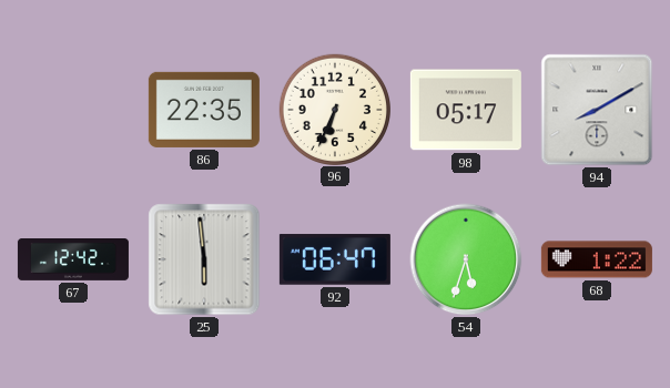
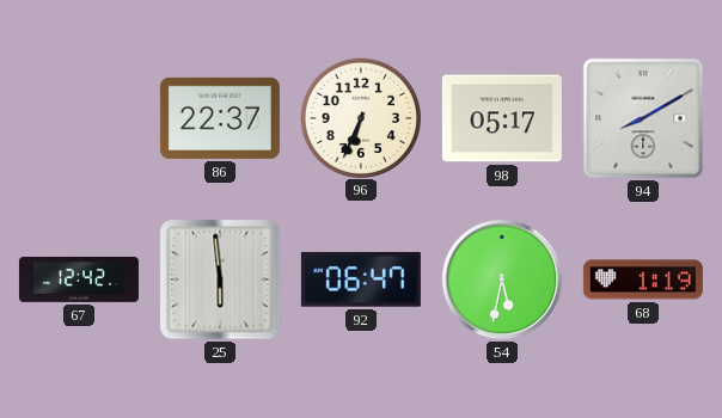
86: 22:35 -> 22:37
54: 5:33 -> 5:32
68: 1:22 -> 1:19
